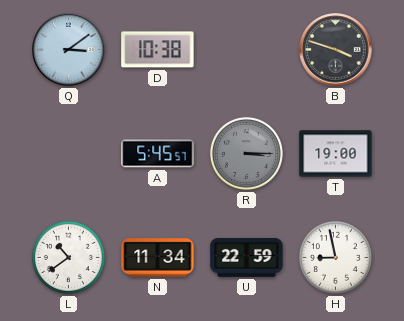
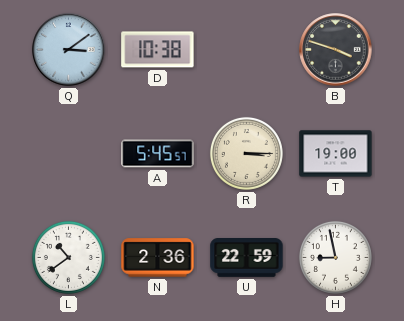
R dial: grey -> cream
N: 11:34 -> 2:36
